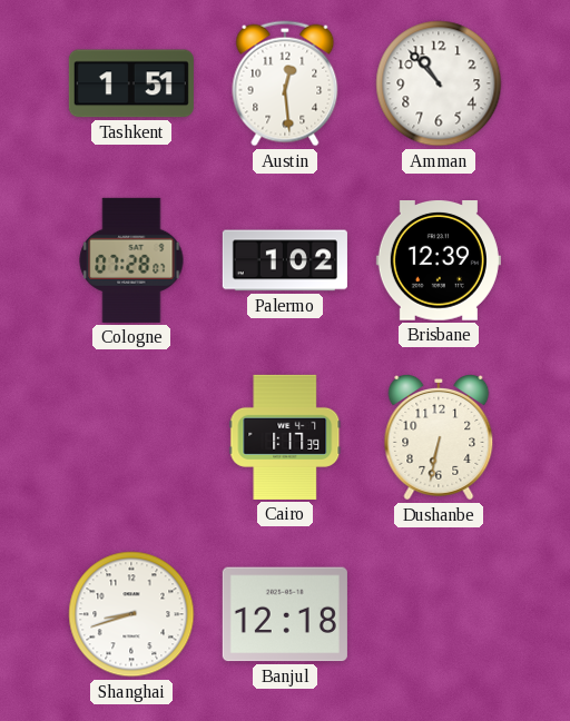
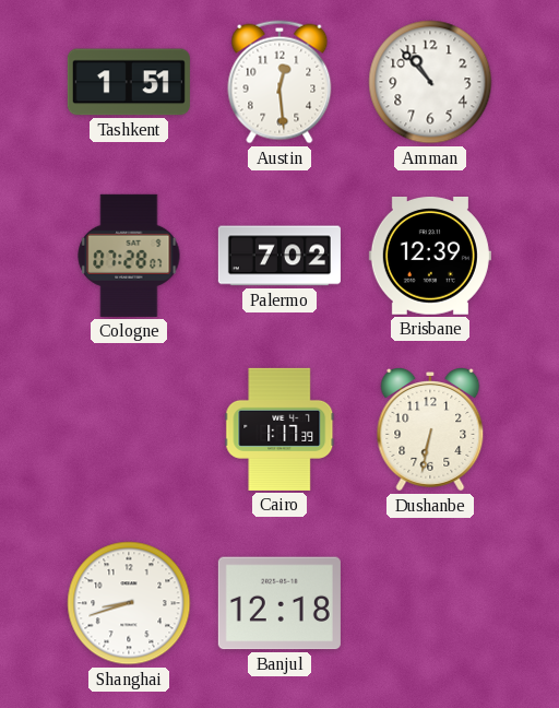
Palermo: 1:02 -> 7:02
